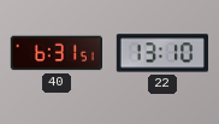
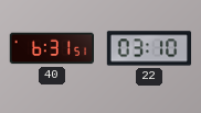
22: 13:10 -> 03:10
